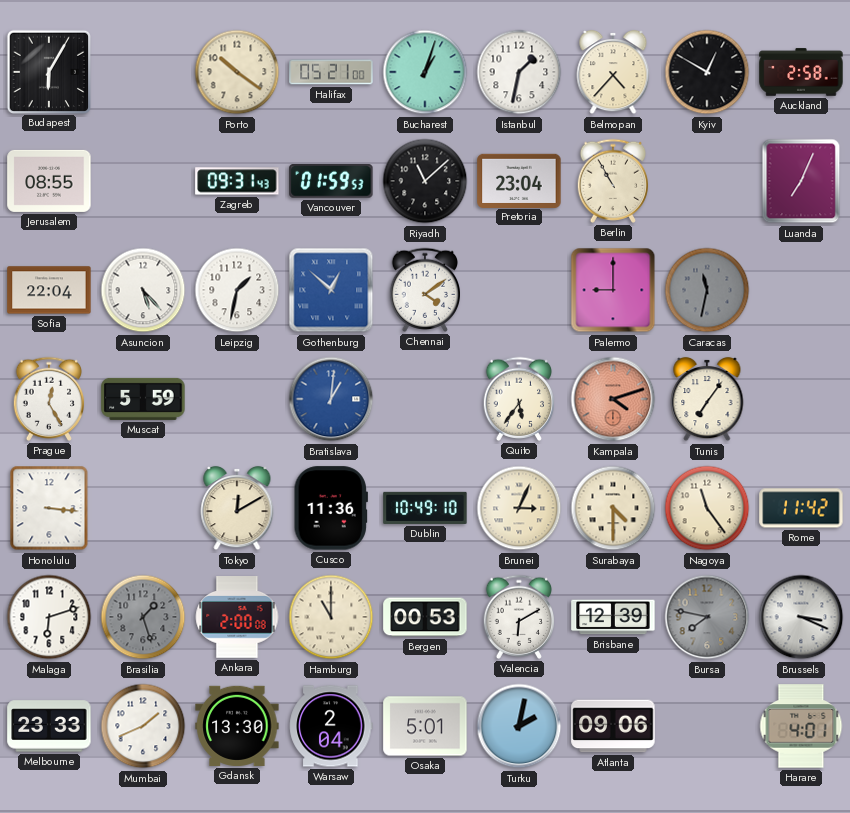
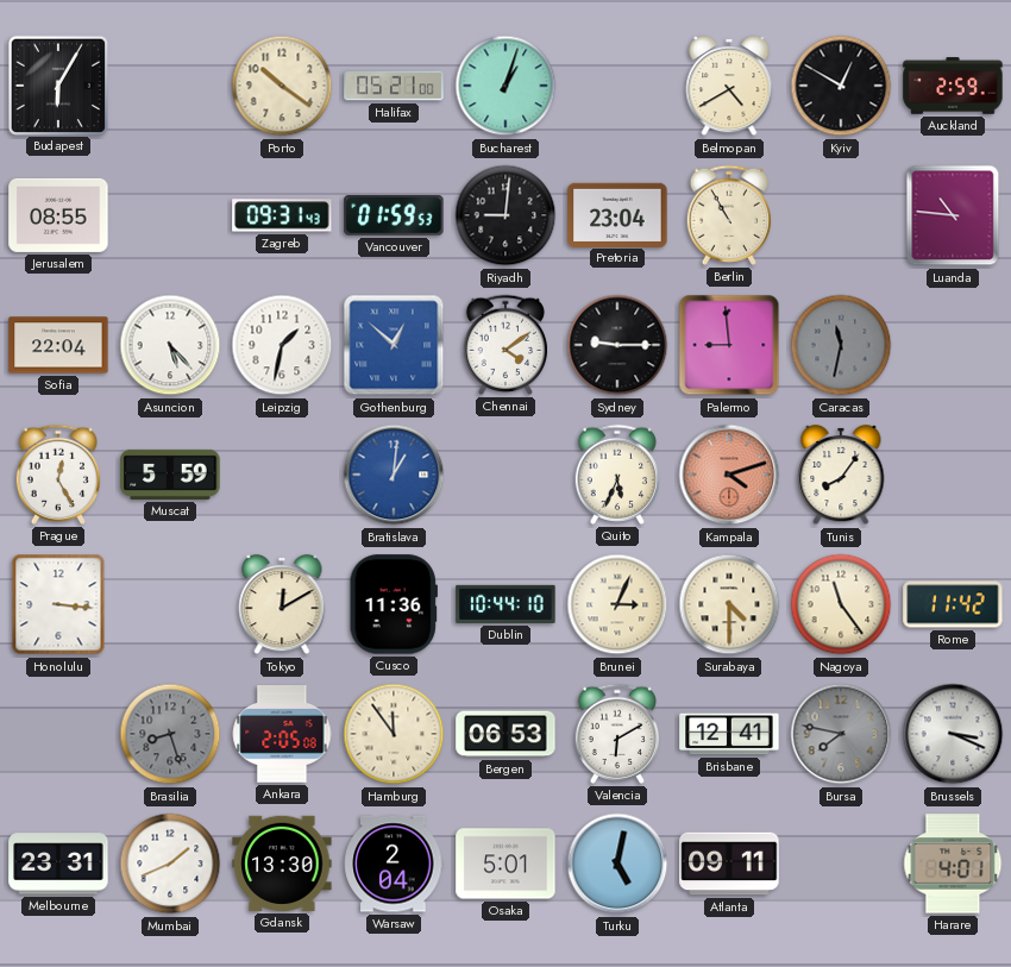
Istanbul: 1:32 -> none
Belmopan: 4:37 -> 4:40
Auckland: 2:58 -> 2:59
Riyadh: 11:08 -> 9:01
Luanda: 7:04 -> 10:46
Sydney: none -> 9:15
Palermo: 9:00 -> 8:59
Quito: 5:36 -> 5:34
Tunis: 7:06 -> 8:06
Dublin: 10:49 -> 10:44
Malaga: 6:12 -> none
Brasilia: 1:27 -> 8:27
Ankara: 2:00 -> 2:05
Hamburg: 11:00 -> 11:54
Bergen: 00:53 -> 06:53
Brisbane: 12:39 -> 12:41
Melbourne: 23:33 -> 23:31
Turku: 2:02 -> 5:02
Atlanta: 09:06 -> 09:11
